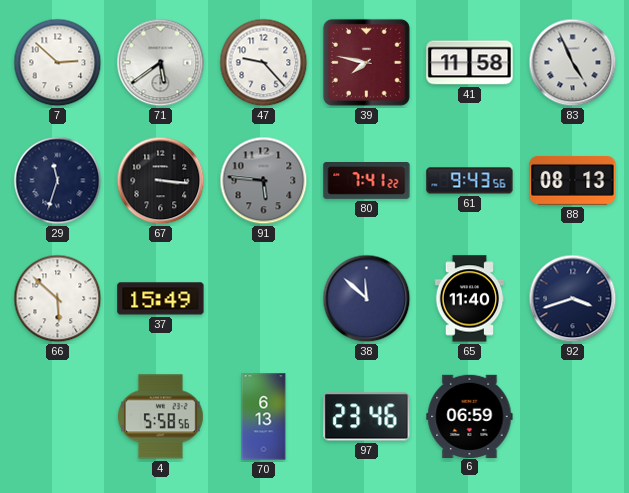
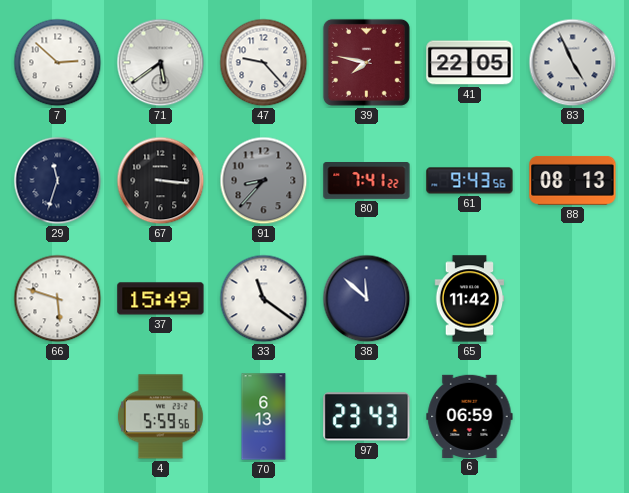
41: 11:58 -> 22:05
91: 5:46 -> 8:37
66: 5:52 -> 5:48
33: none -> 11:21
65: 11:40 -> 11:42
92: 3:42 -> none
4: 5:58 -> 5:59
97: 23:46 -> 23:43
